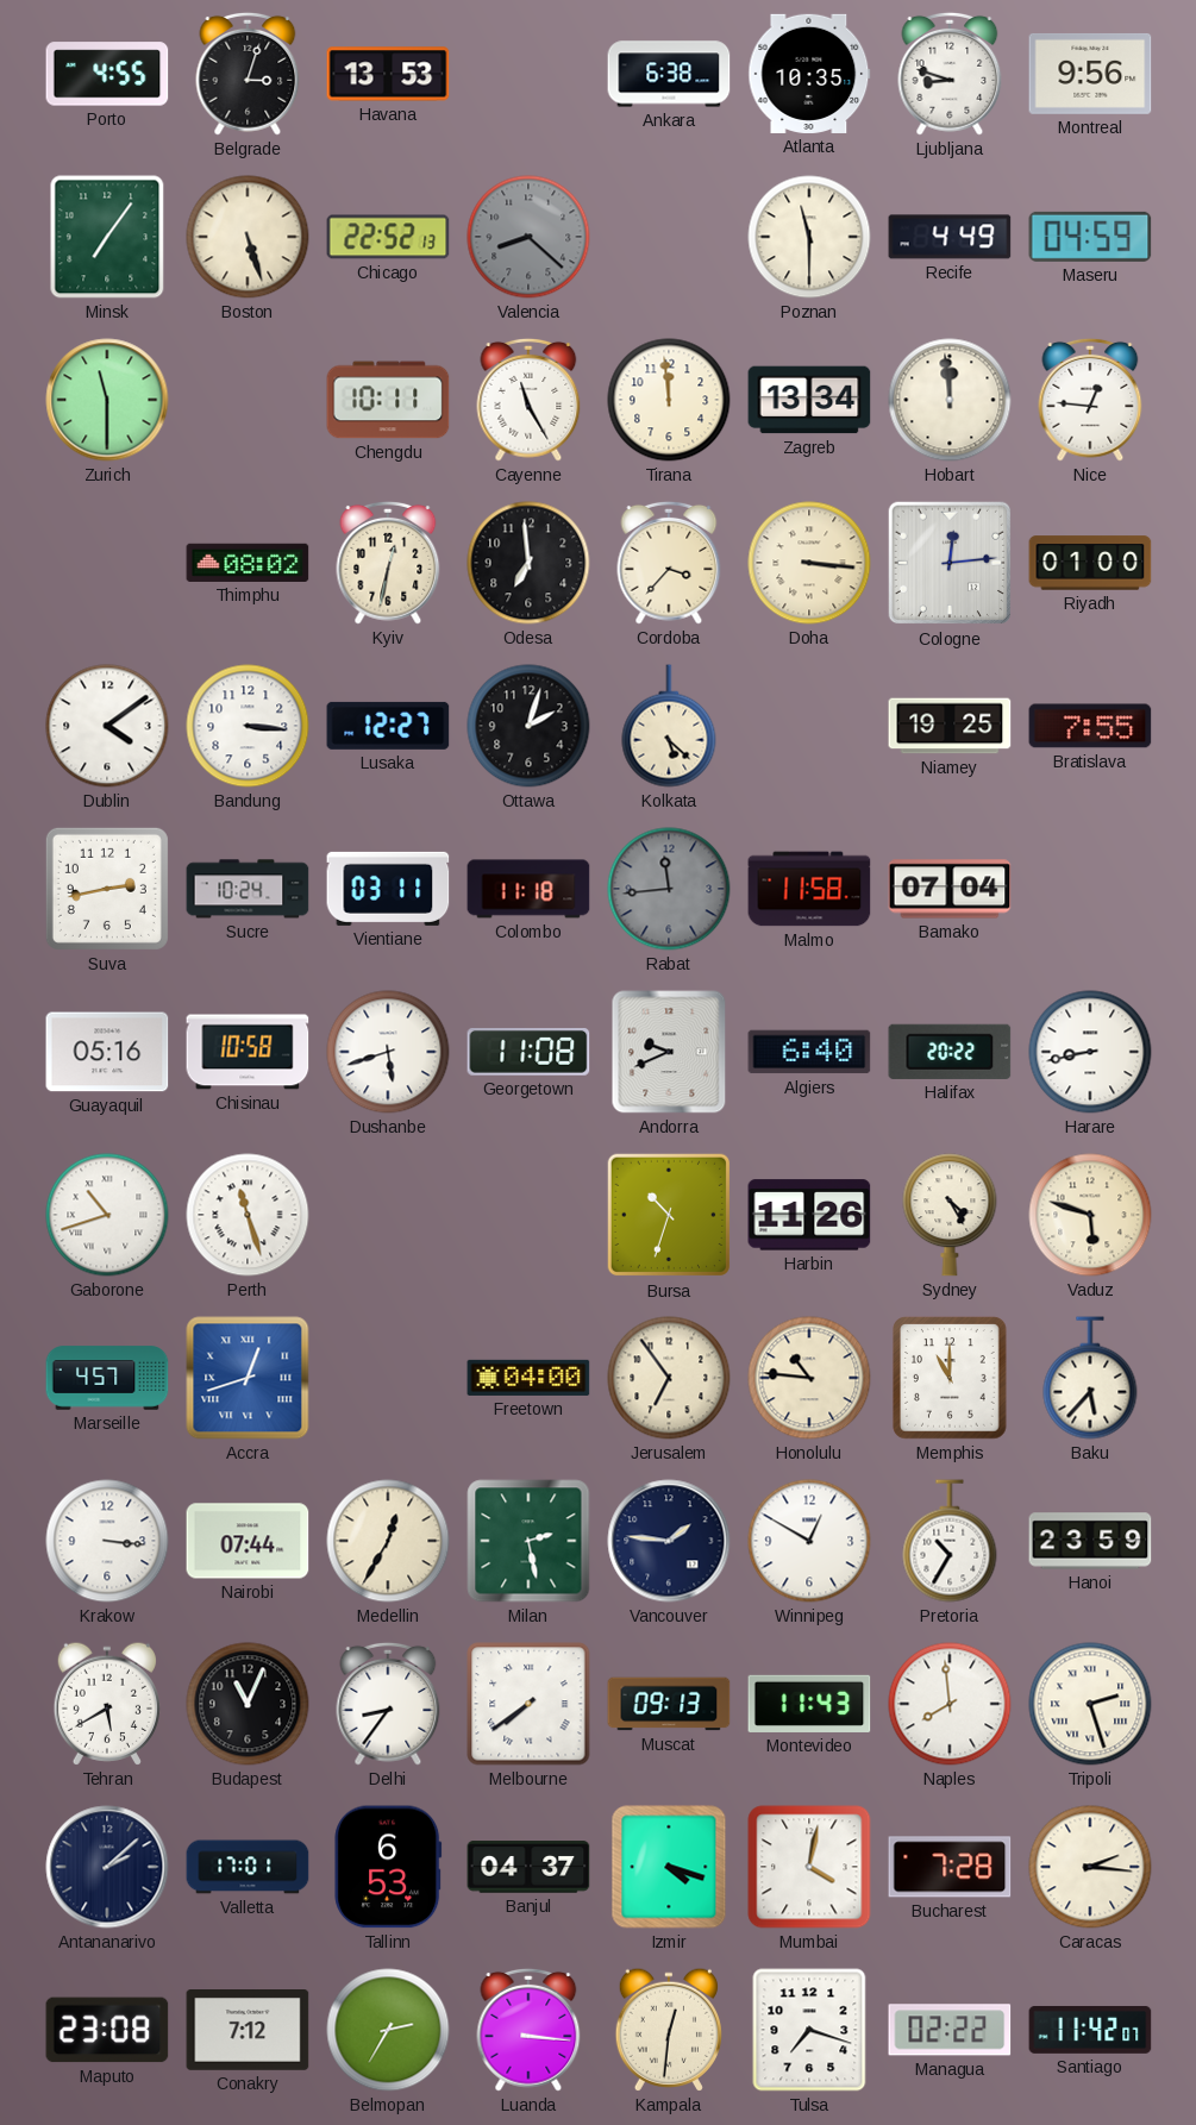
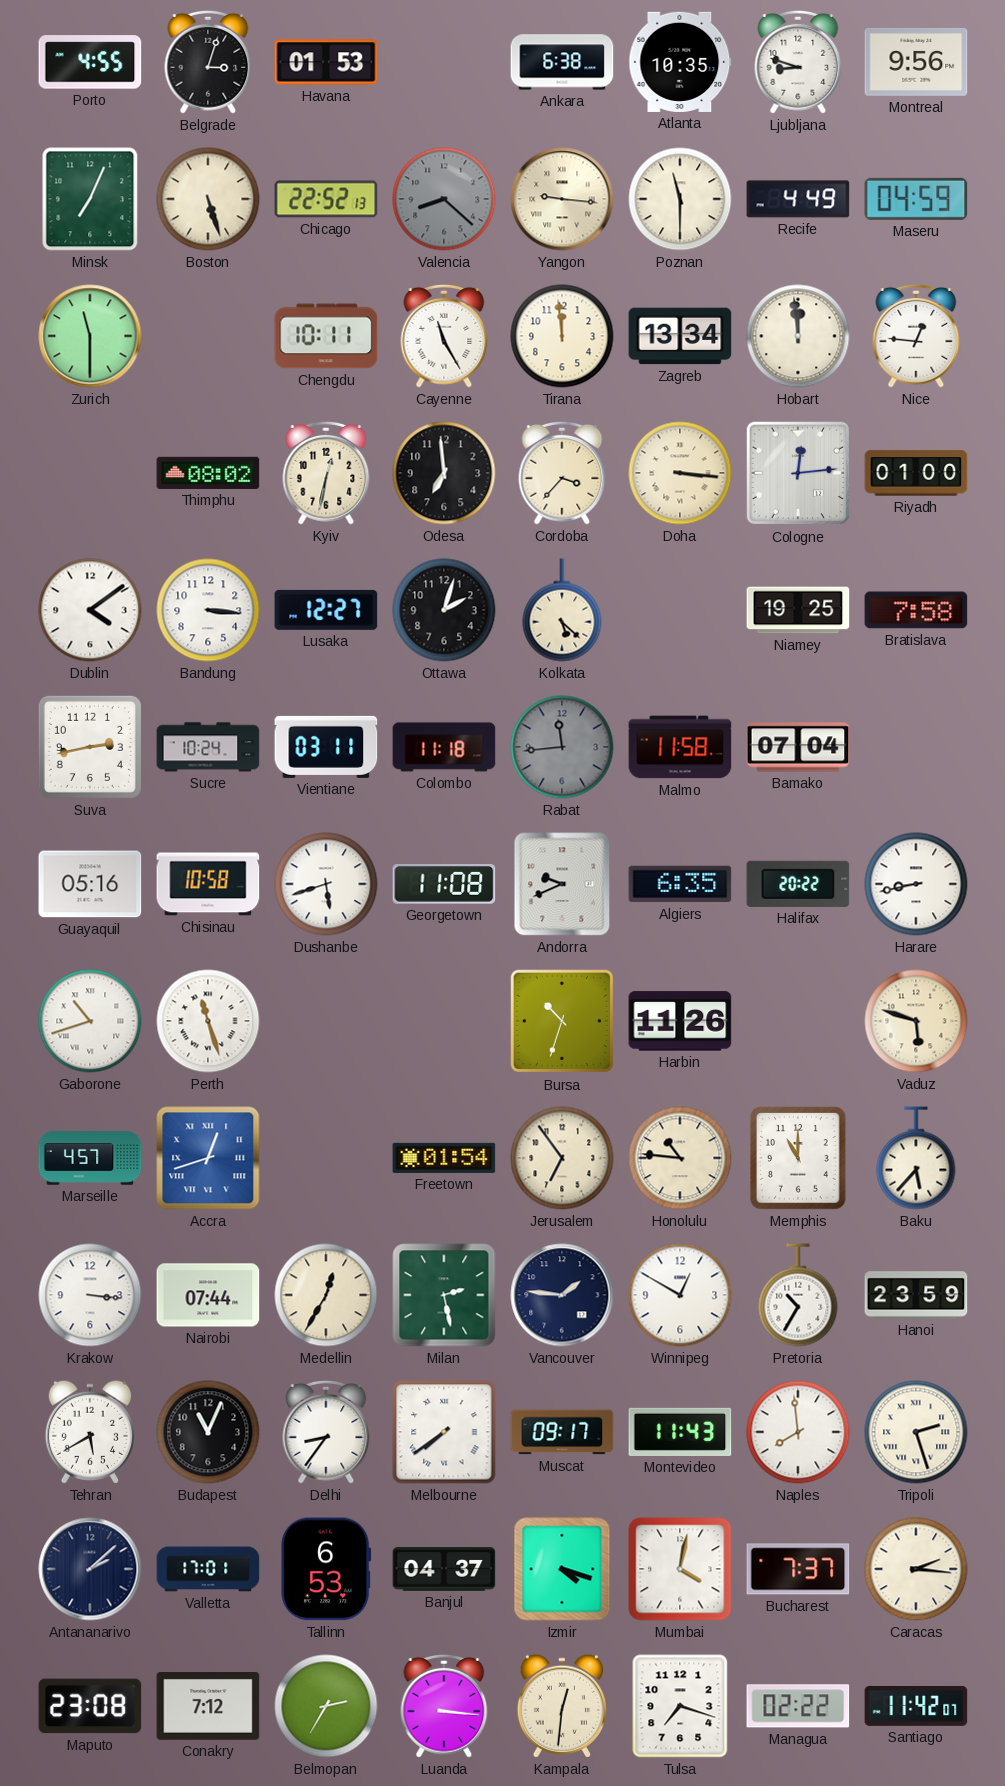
Havana: 13:53 -> 01:53
Minsk: 7:06 -> 7:04
Yangon: none -> 9:16
Bratislava: 7:55 -> 7:58
Algiers: 6:40 -> 6:35
Sydney: 4:25 -> none
Freetown: 04:00 -> 01:54
Muscat: 09:13 -> 09:17
Bucharest: 7:28 -> 7:37
